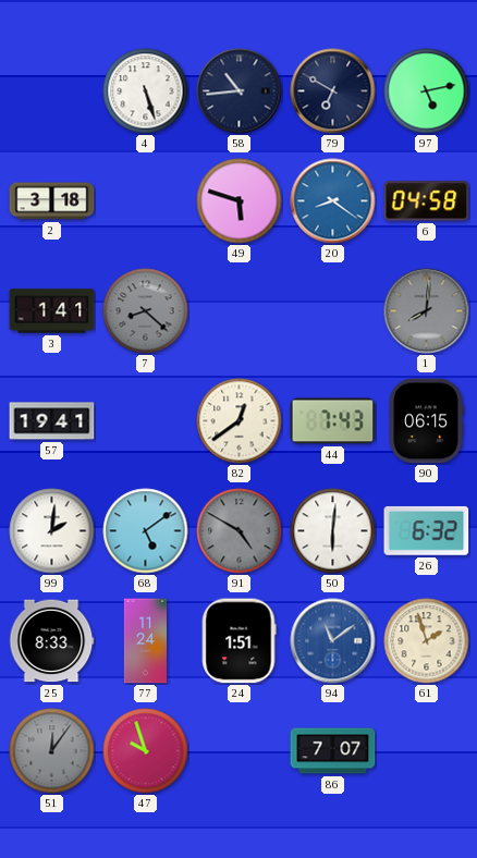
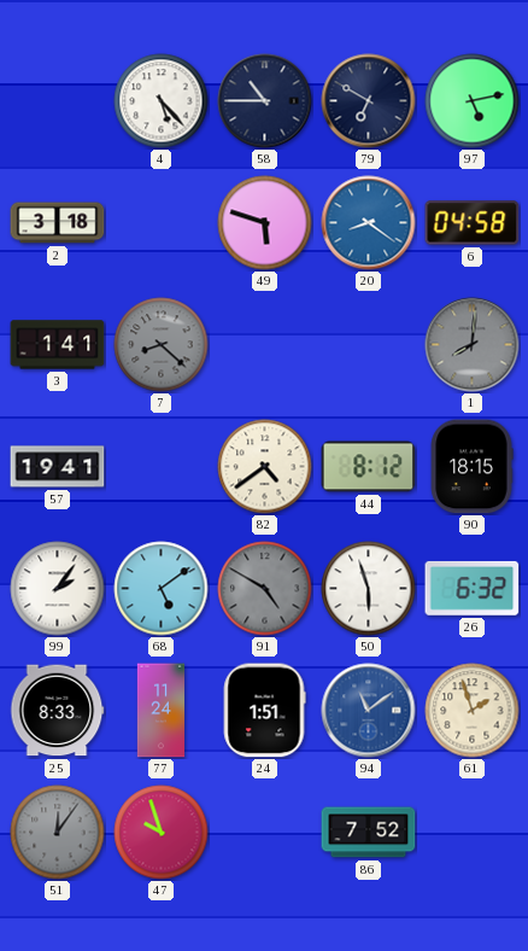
4: 5:27 -> 5:23
58: 10:44 -> 10:45
82: 12:39 -> 4:39
44: 7:43 -> 8:12
90: 06:15 -> 18:15
99: 2:01 -> 2:06
50: 6:01 -> 5:57
86: 7:07 -> 7:52
